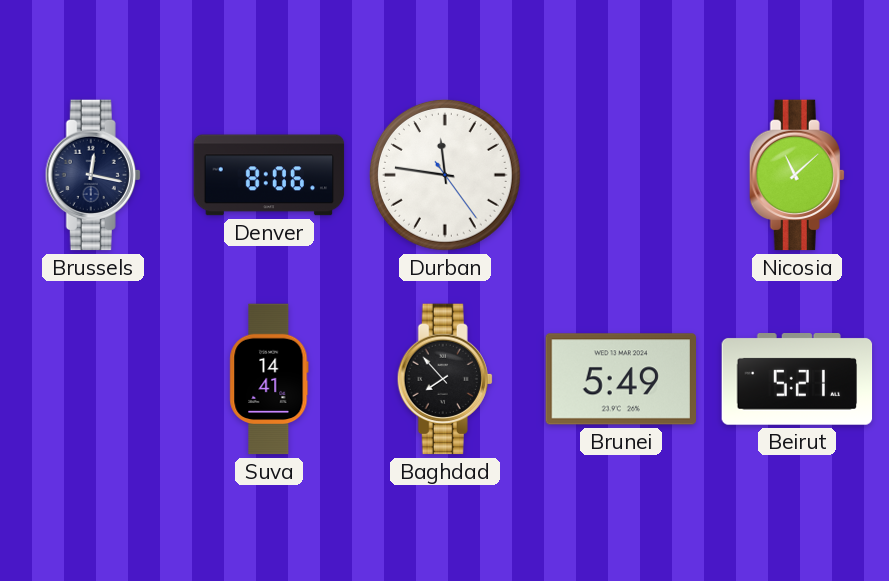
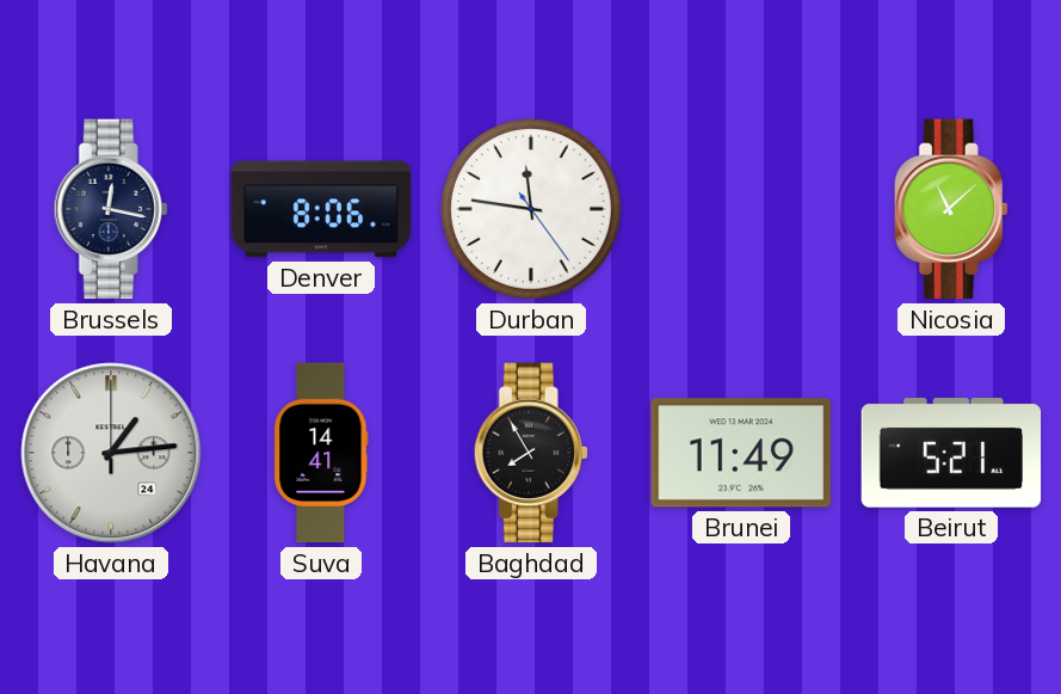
Havana: none -> 1:14
Baghdad: 7:53 -> 7:55
Brunei: 5:49 -> 11:49
